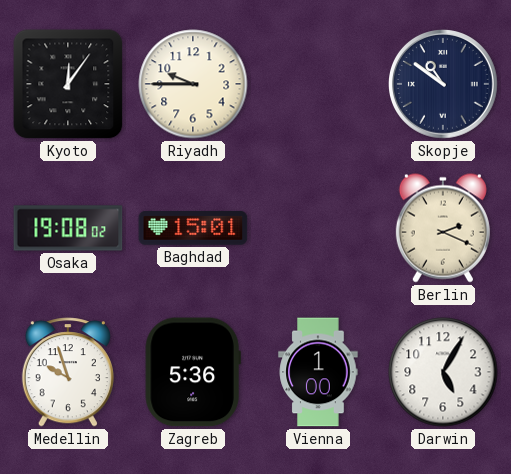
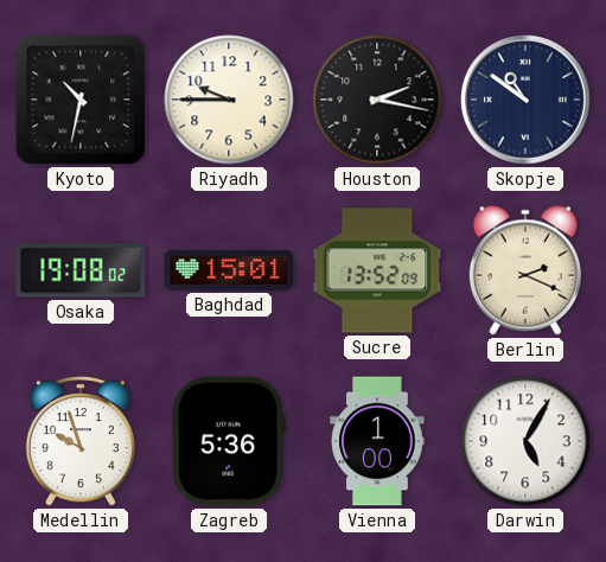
Kyoto: 12:06 -> 10:32
Houston: none -> 2:17
Sucre: none -> 13:52
